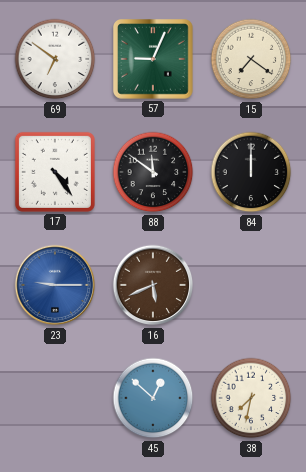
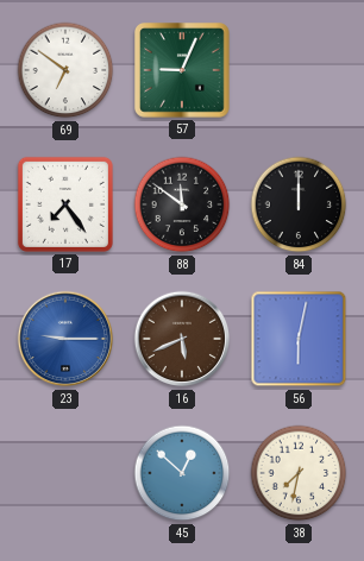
15: 7:21 -> none
17: 4:24 -> 7:24
56: none -> 6:02
